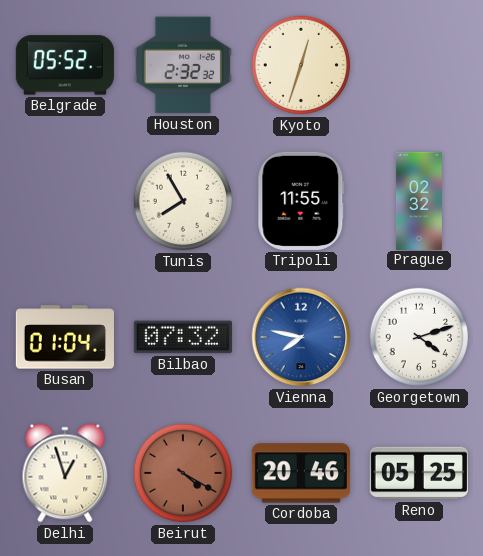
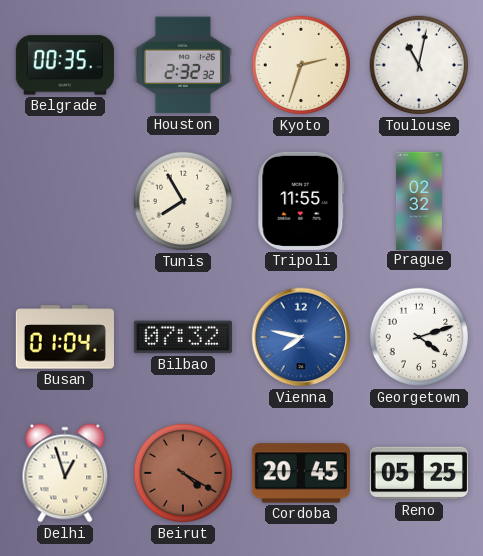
Belgrade: 05:52 -> 00:35
Kyoto: 12:33 -> 2:33
Toulouse: none -> 11:02
Cordoba: 20:46 -> 20:45
